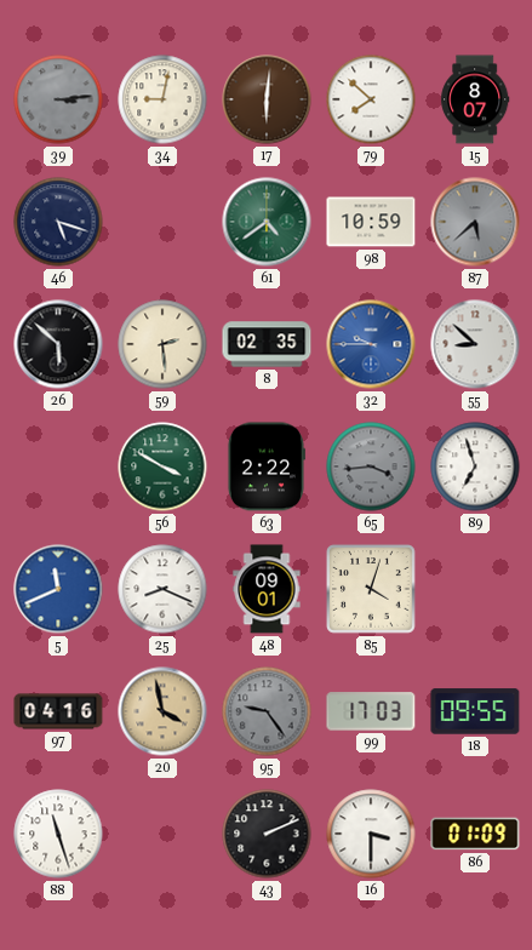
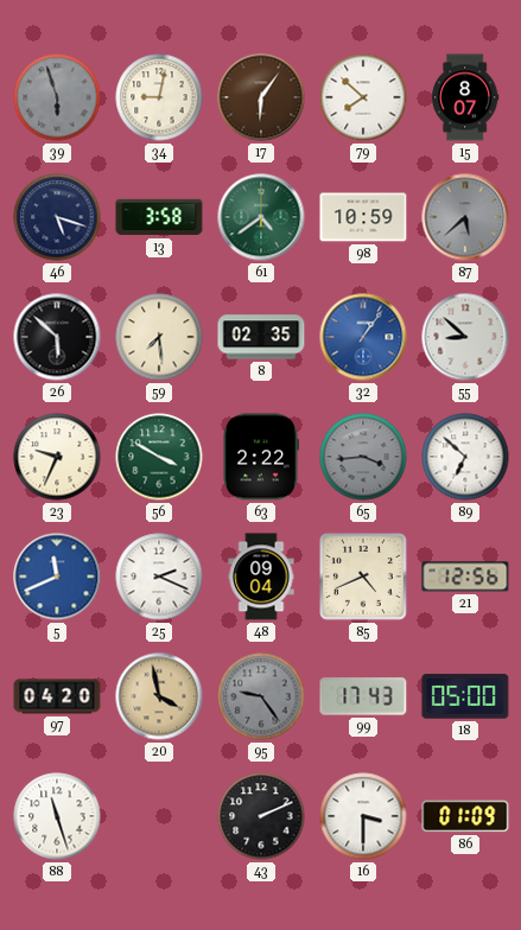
39: 3:14 -> 5:57
17: 6:01 -> 6:06
13: none -> 3:58
59: 2:29 -> 7:29
32: 9:45 -> 1:06
23: none -> 9:34
89: 6:57 -> 6:52
25: 8:19 -> 2:19
48: 09:01 -> 09:04
85: 4:03 -> 4:41
21: none -> 12:56
97: 04:16 -> 04:20
99: 17:03 -> 17:43
18: 09:55 -> 05:00
